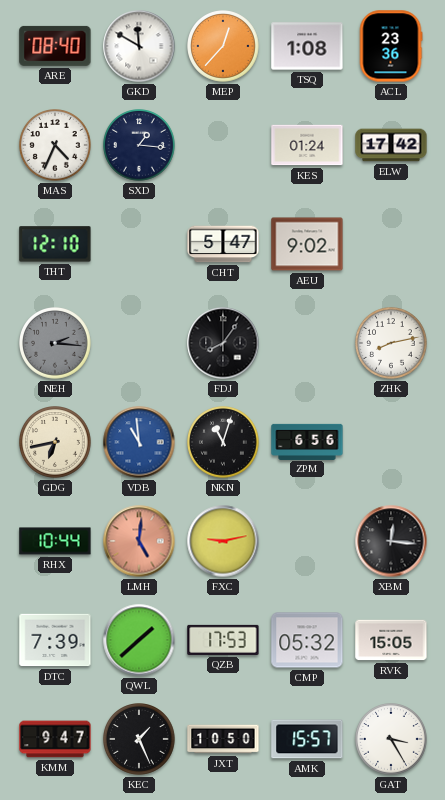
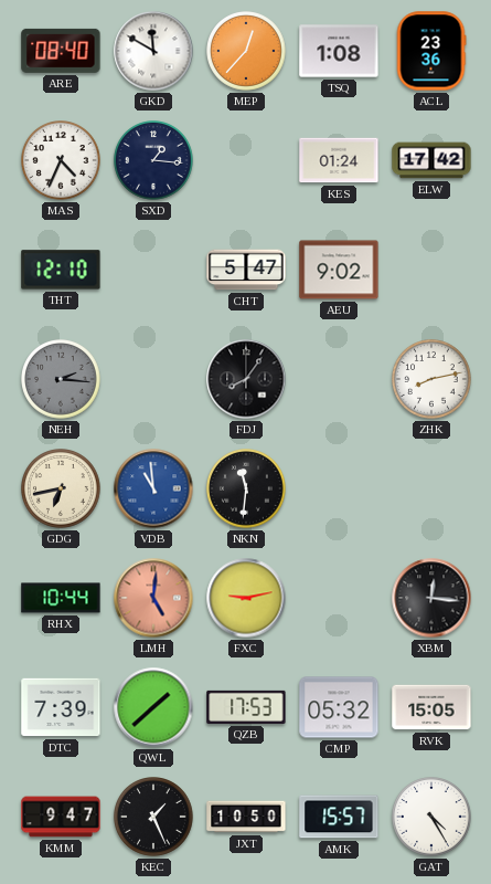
NKN: 11:03 -> 11:31
ZPM: 6:56 -> none
GAT: 3:25 -> 4:25
